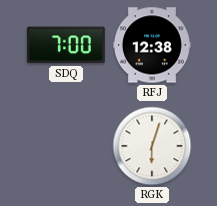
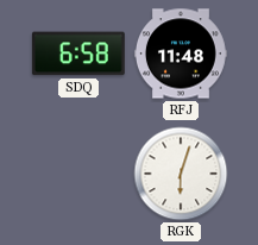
SDQ: 7:00 -> 6:58
RFJ: 12:38 -> 11:48
